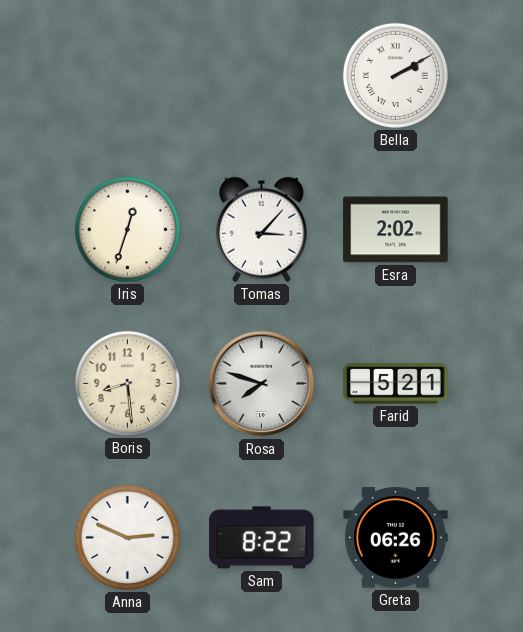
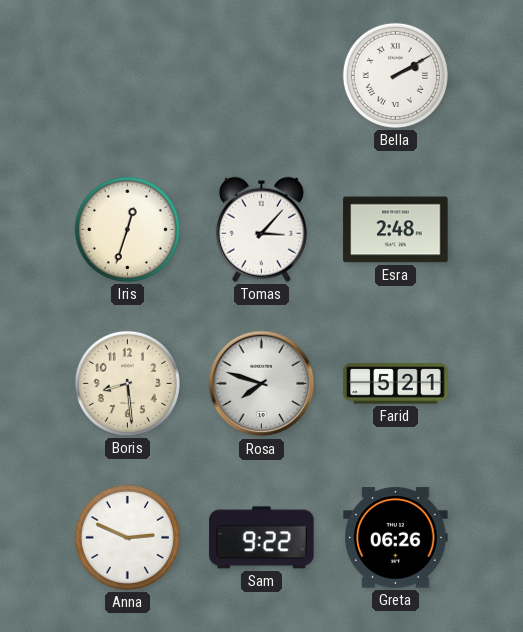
Esra: 2:02 -> 2:48
Sam: 8:22 -> 9:22
